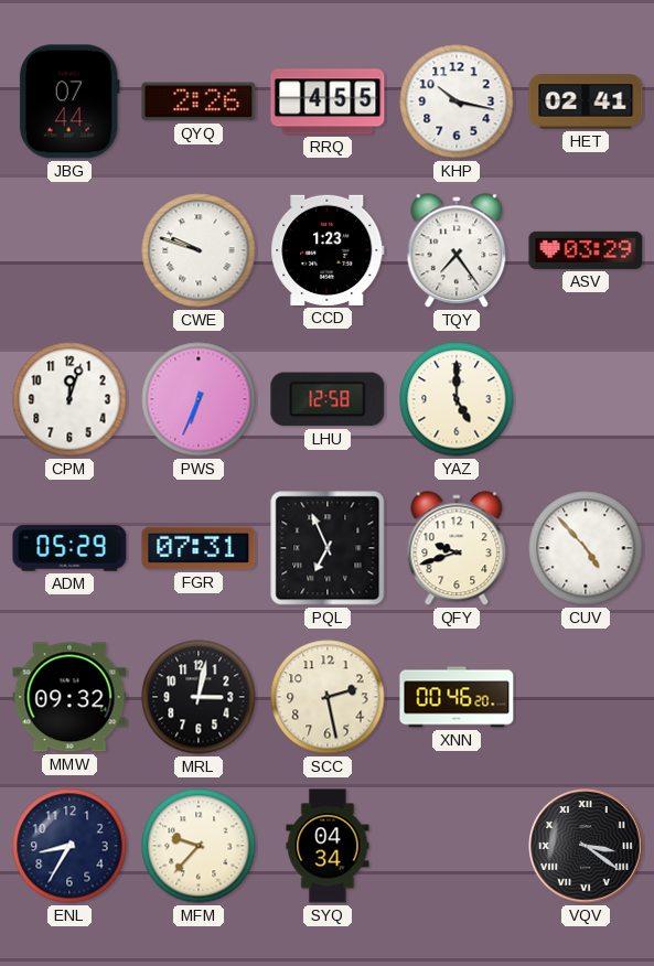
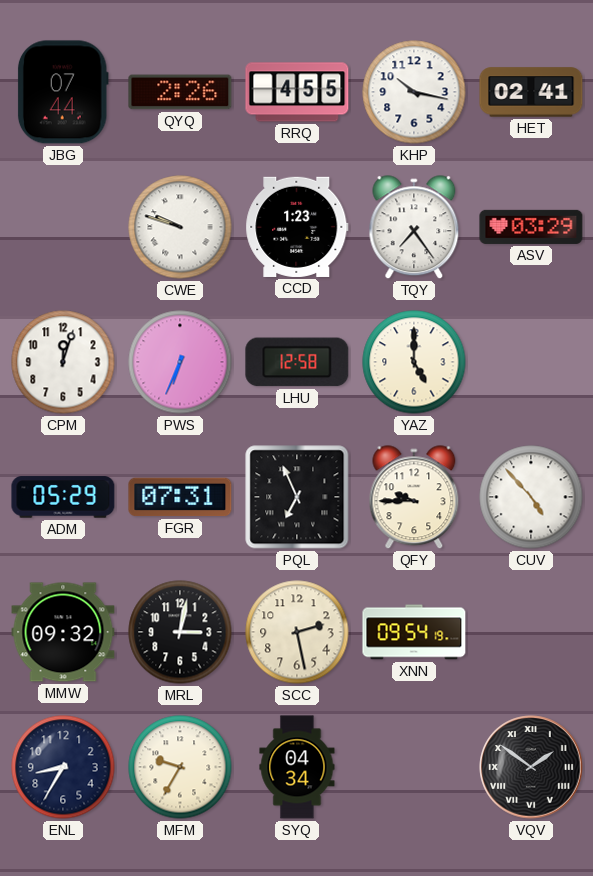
QFY: 9:42 -> 9:45
XNN: 00:46 -> 09:54
MFM: 9:37 -> 9:35
VQV: 3:21 -> 1:51
